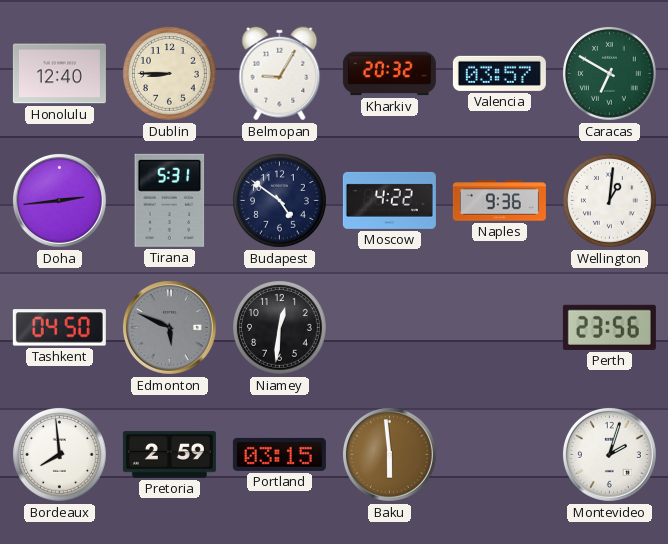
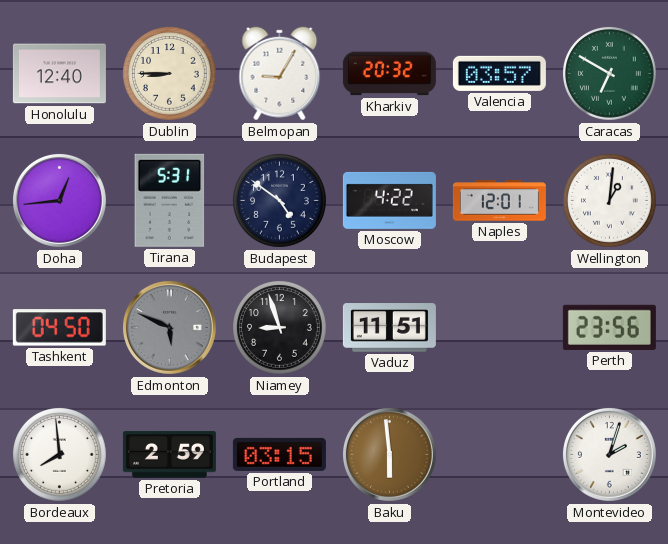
Doha: 2:44 -> 12:44
Naples: 9:36 -> 12:01
Niamey: 12:31 -> 8:57
Vaduz: none -> 11:51
